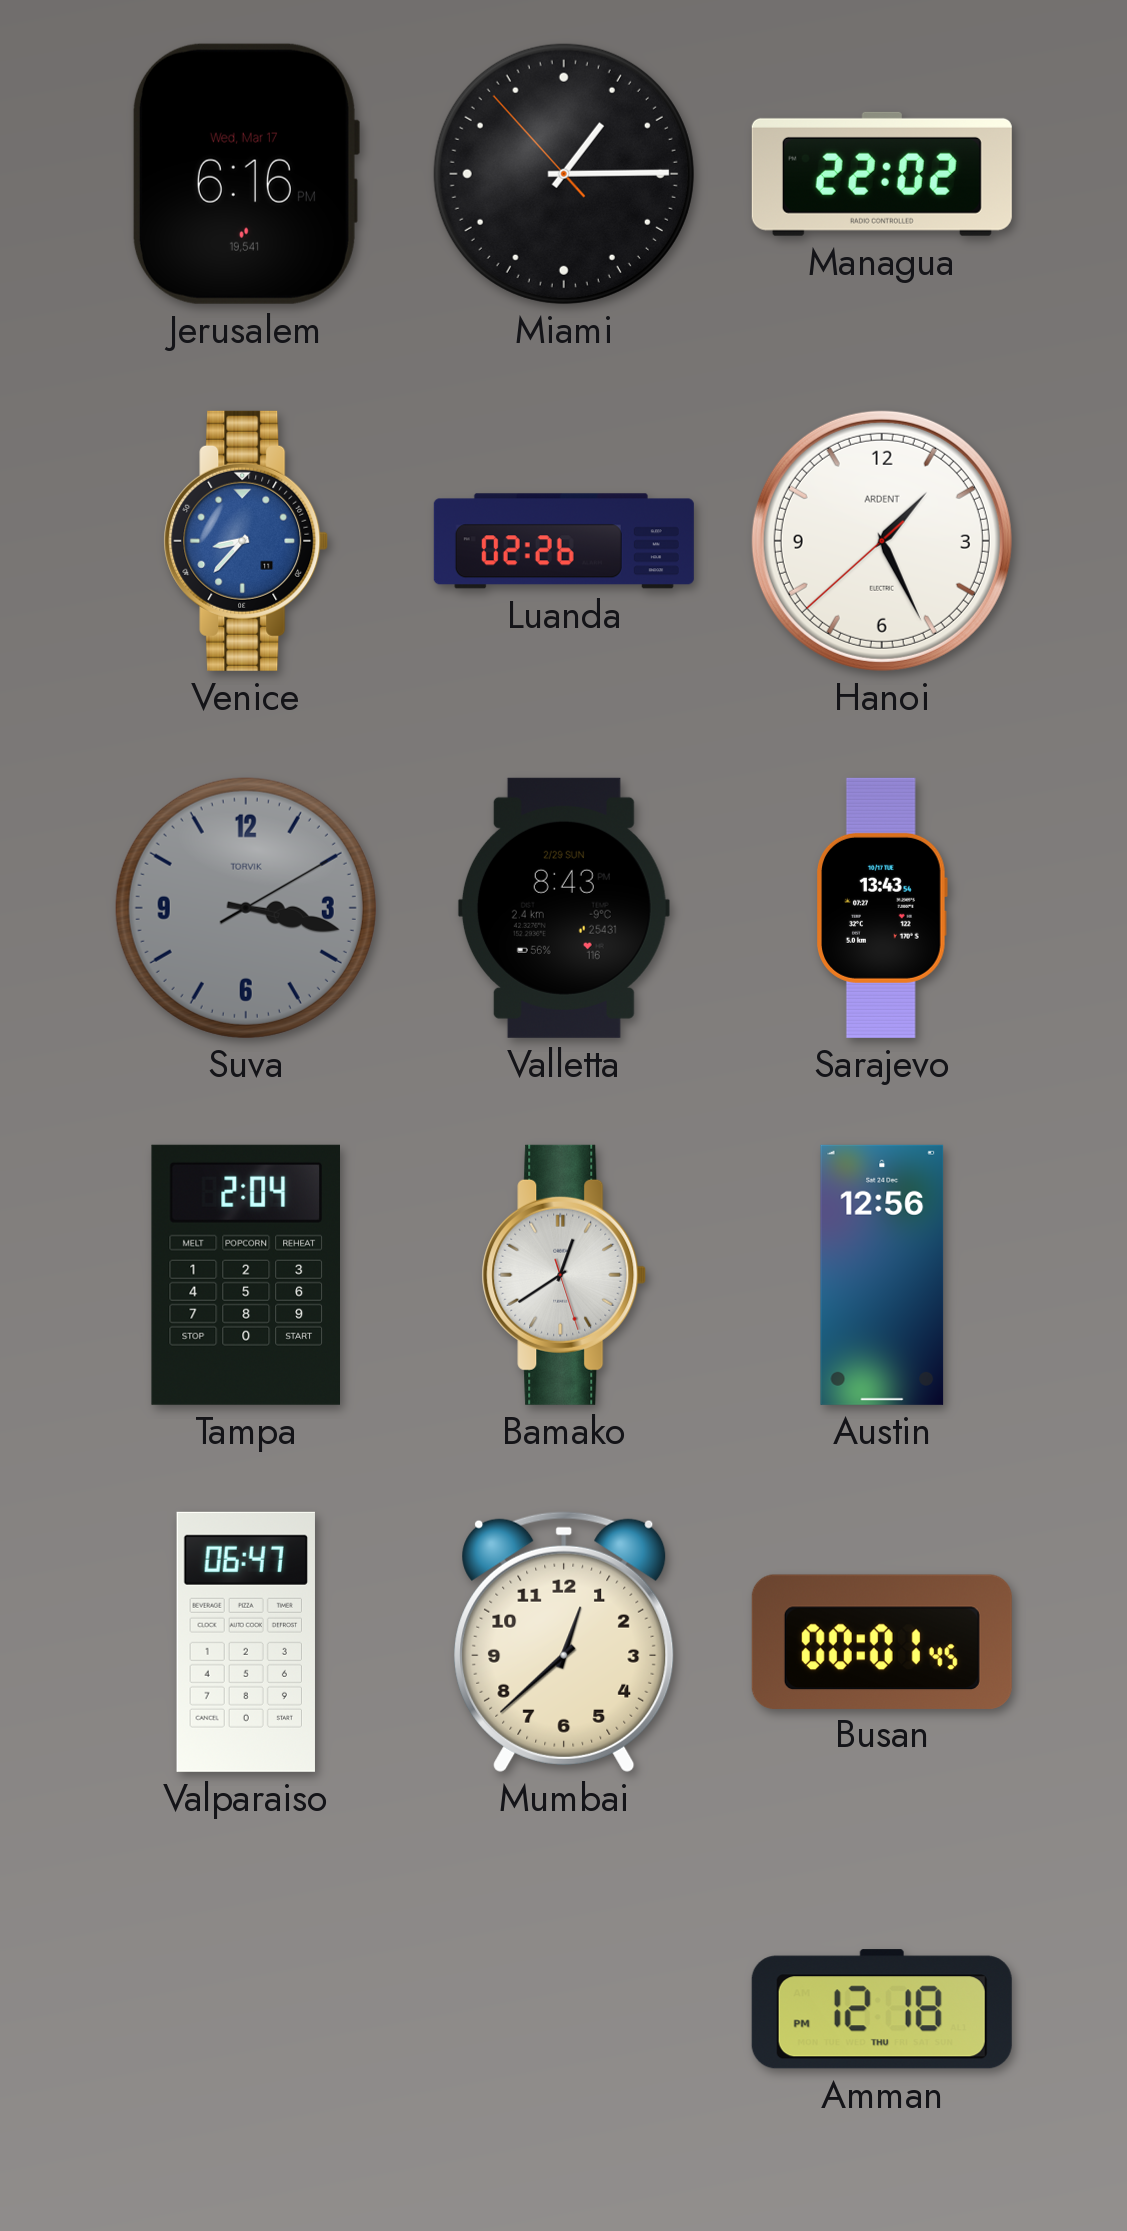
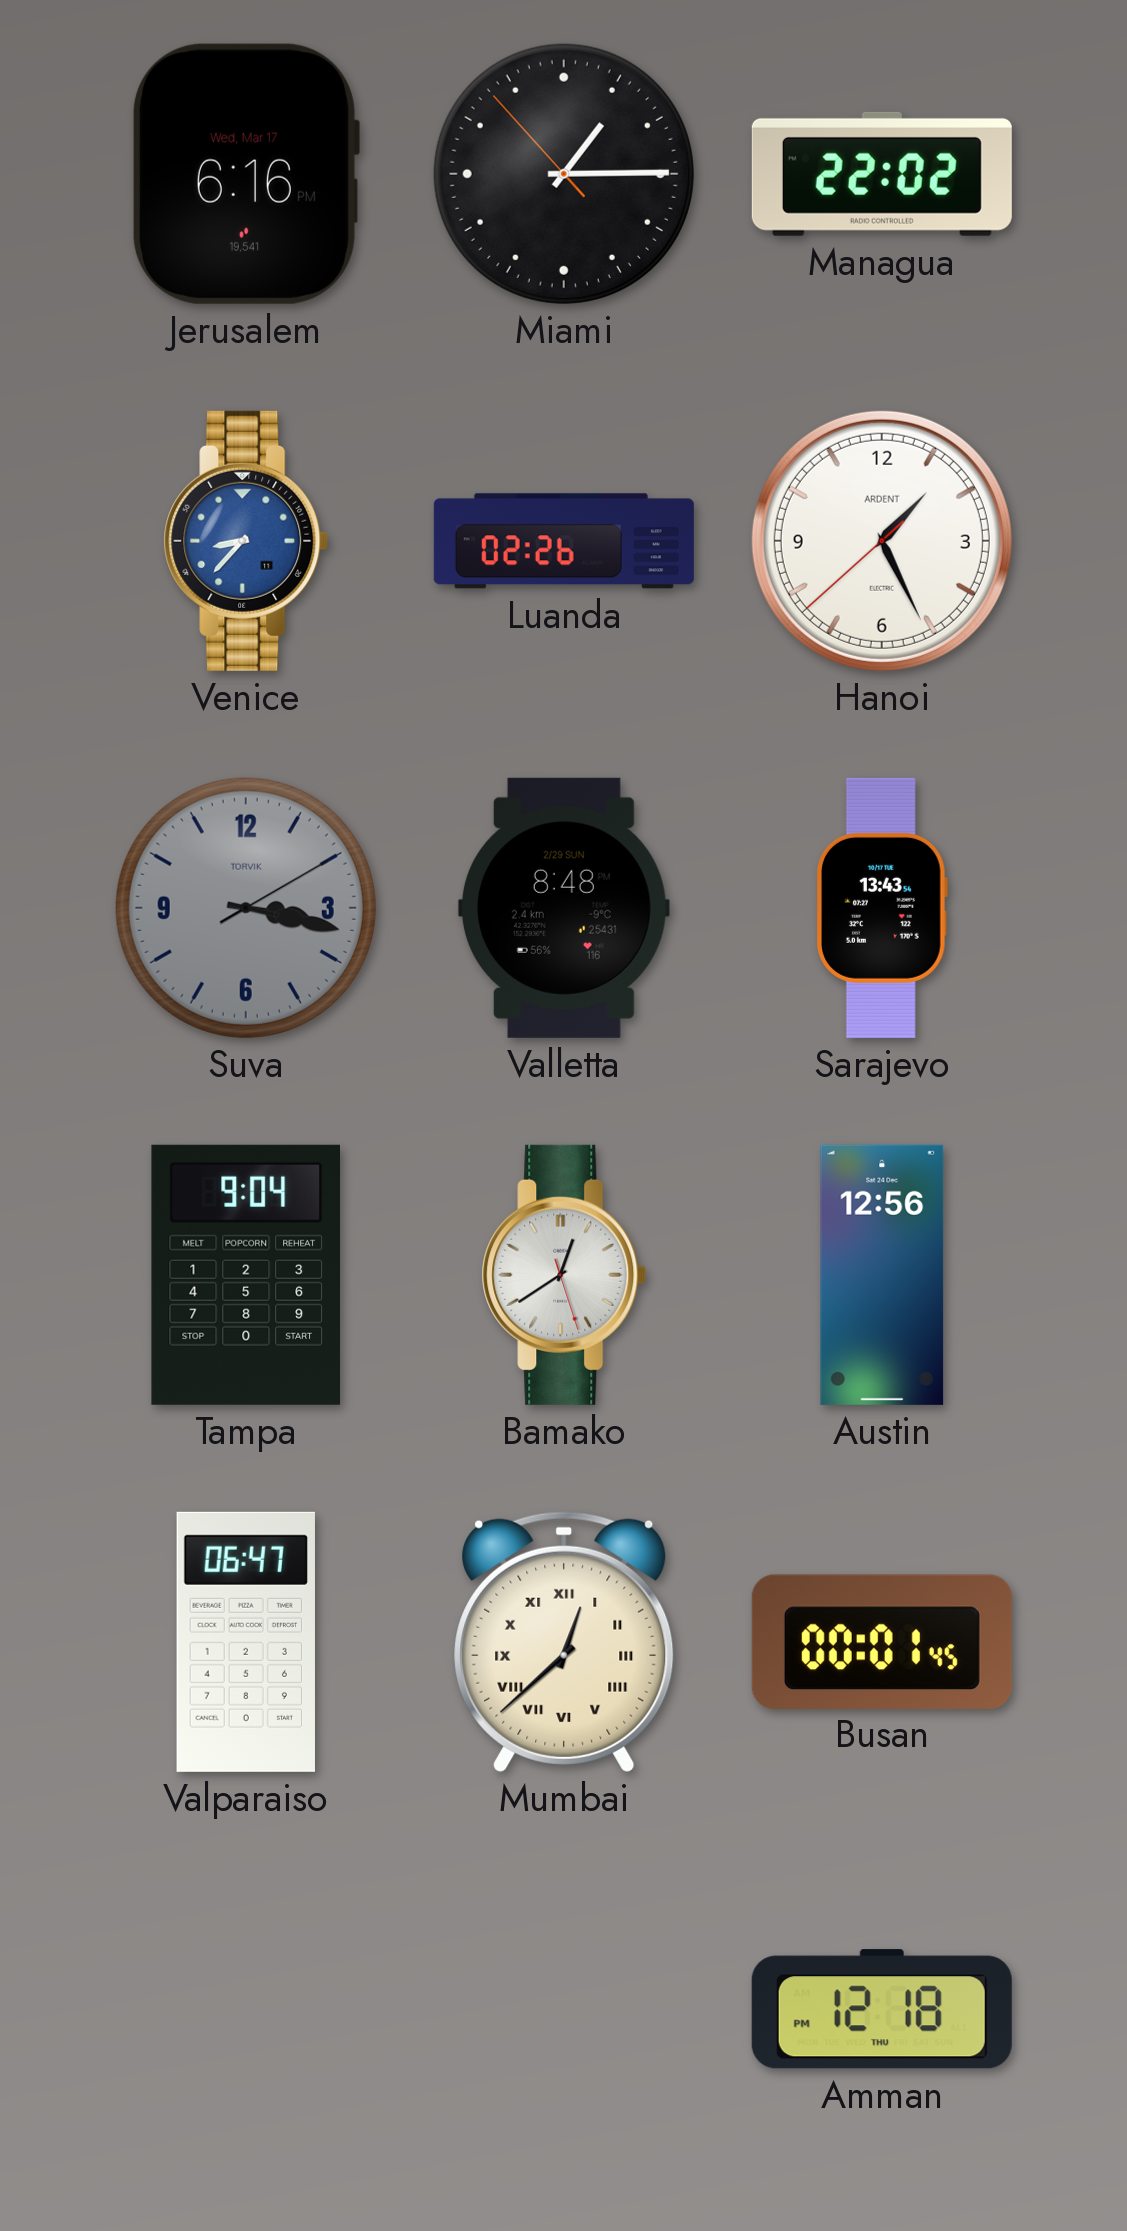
Valletta: 8:43 -> 8:48
Tampa: 2:04 -> 9:04
Mumbai numerals: Arabic -> Roman
